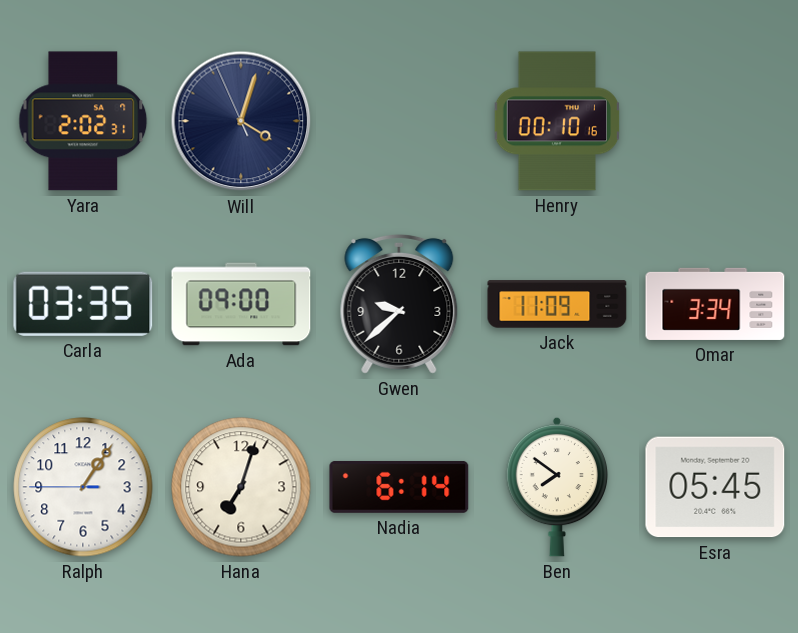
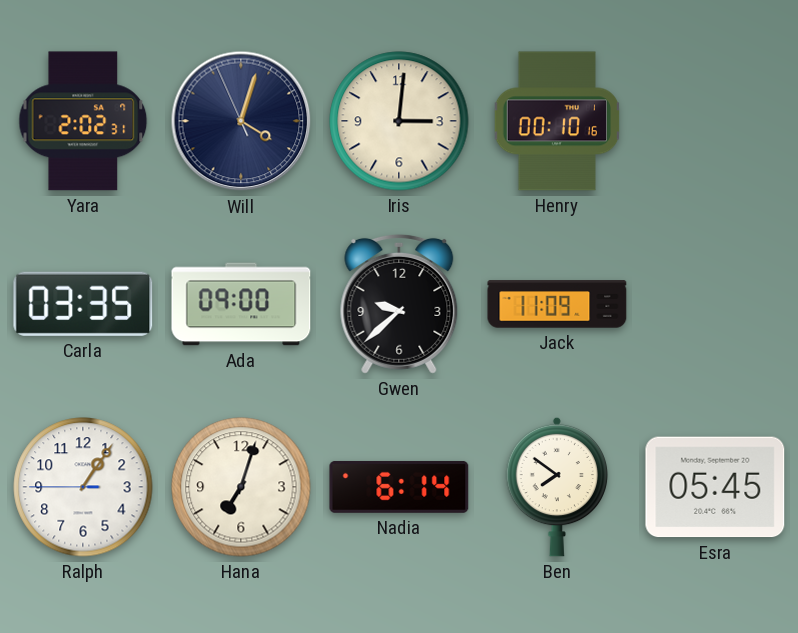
Iris: none -> 3:01
Omar: 3:34 -> none
